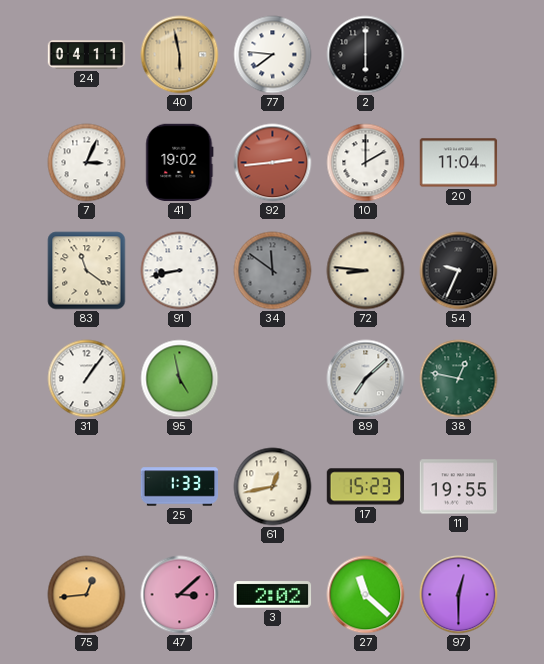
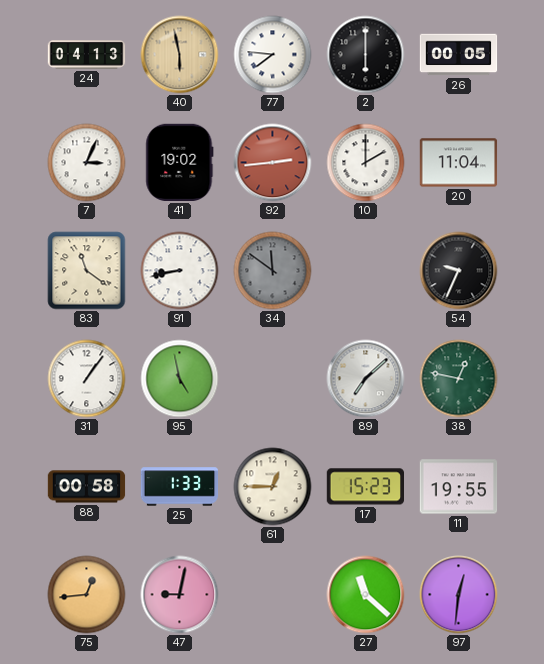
24: 04:11 -> 04:13
26: none -> 00:05
72: 8:46 -> none
88: none -> 00:58
61: 12:43 -> 12:45
47: 3:08 -> 9:02
3: 2:02 -> none
97: 12:30 -> 12:31
